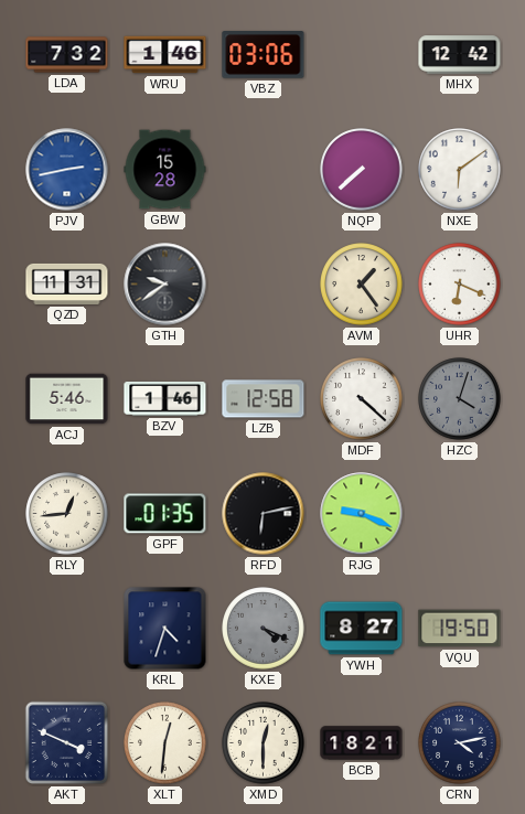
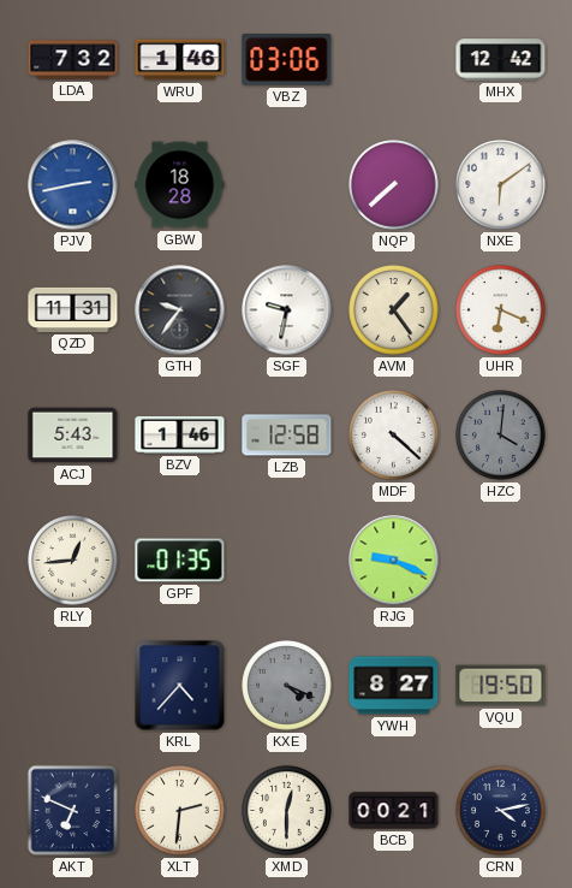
GBW: 15:28 -> 18:28
GTH: 9:39 -> 9:36
SGF: none -> 9:32
ACJ: 5:46 -> 5:43
HZC: 4:03 -> 4:01
RFD: 6:13 -> none
KRL: 4:33 -> 4:37
AKT: 3:49 -> 6:49
XLT: 12:31 -> 2:31
BCB: 18:21 -> 00:21
